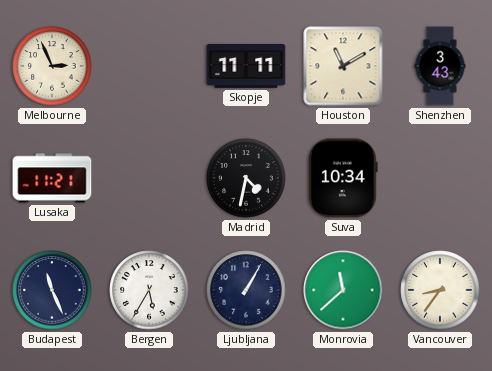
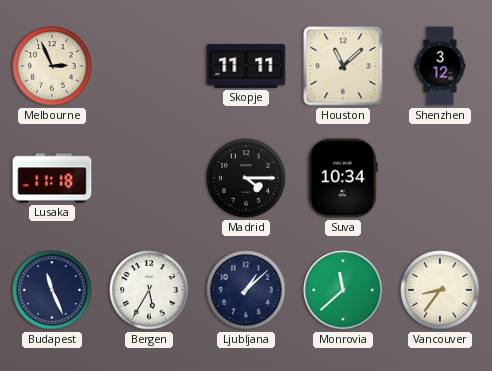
Houston: 11:10 -> 11:08
Shenzhen: 3:43 -> 3:12
Lusaka: 11:21 -> 11:18
Madrid: 4:32 -> 4:15
Ljubljana: 1:05 -> 1:08
